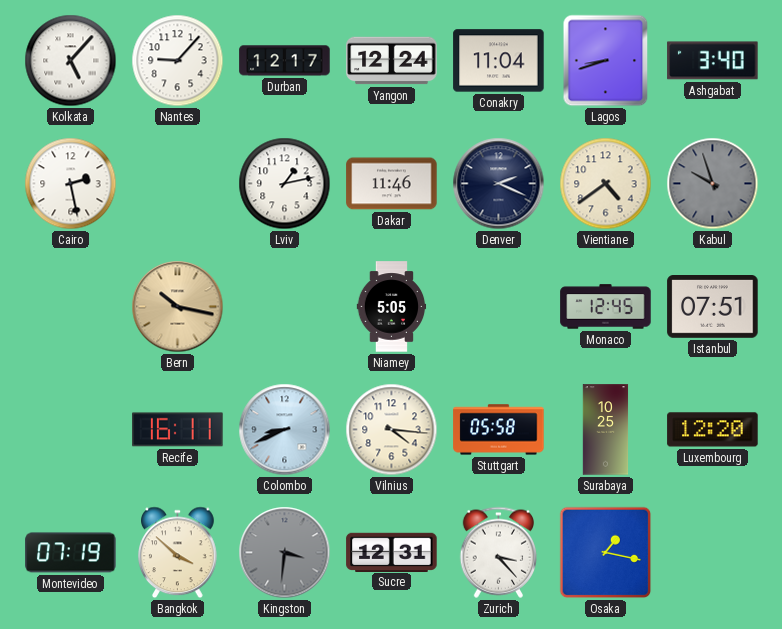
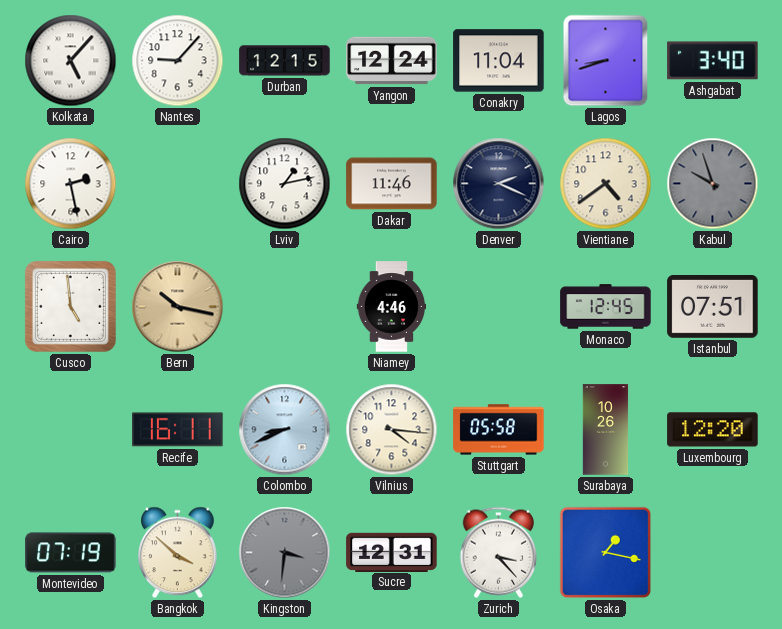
Durban: 12:17 -> 12:15
Cusco: none -> 4:59
Niamey: 5:05 -> 4:46
Surabaya: 10:25 -> 10:26
